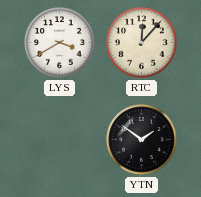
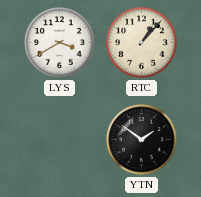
RTC: 12:07 -> 1:07
